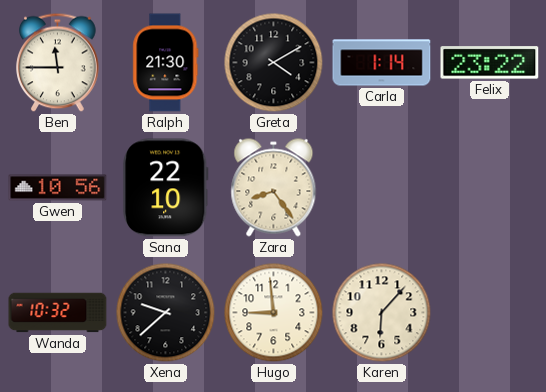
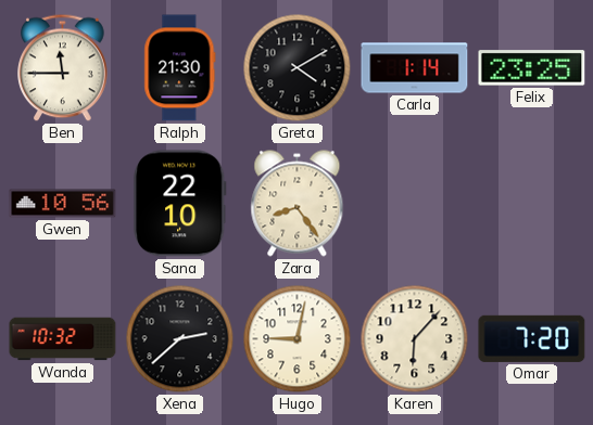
Felix: 23:22 -> 23:25
Xena: 9:38 -> 2:38
Hugo: 8:59 -> 9:02
Omar: none -> 7:20
